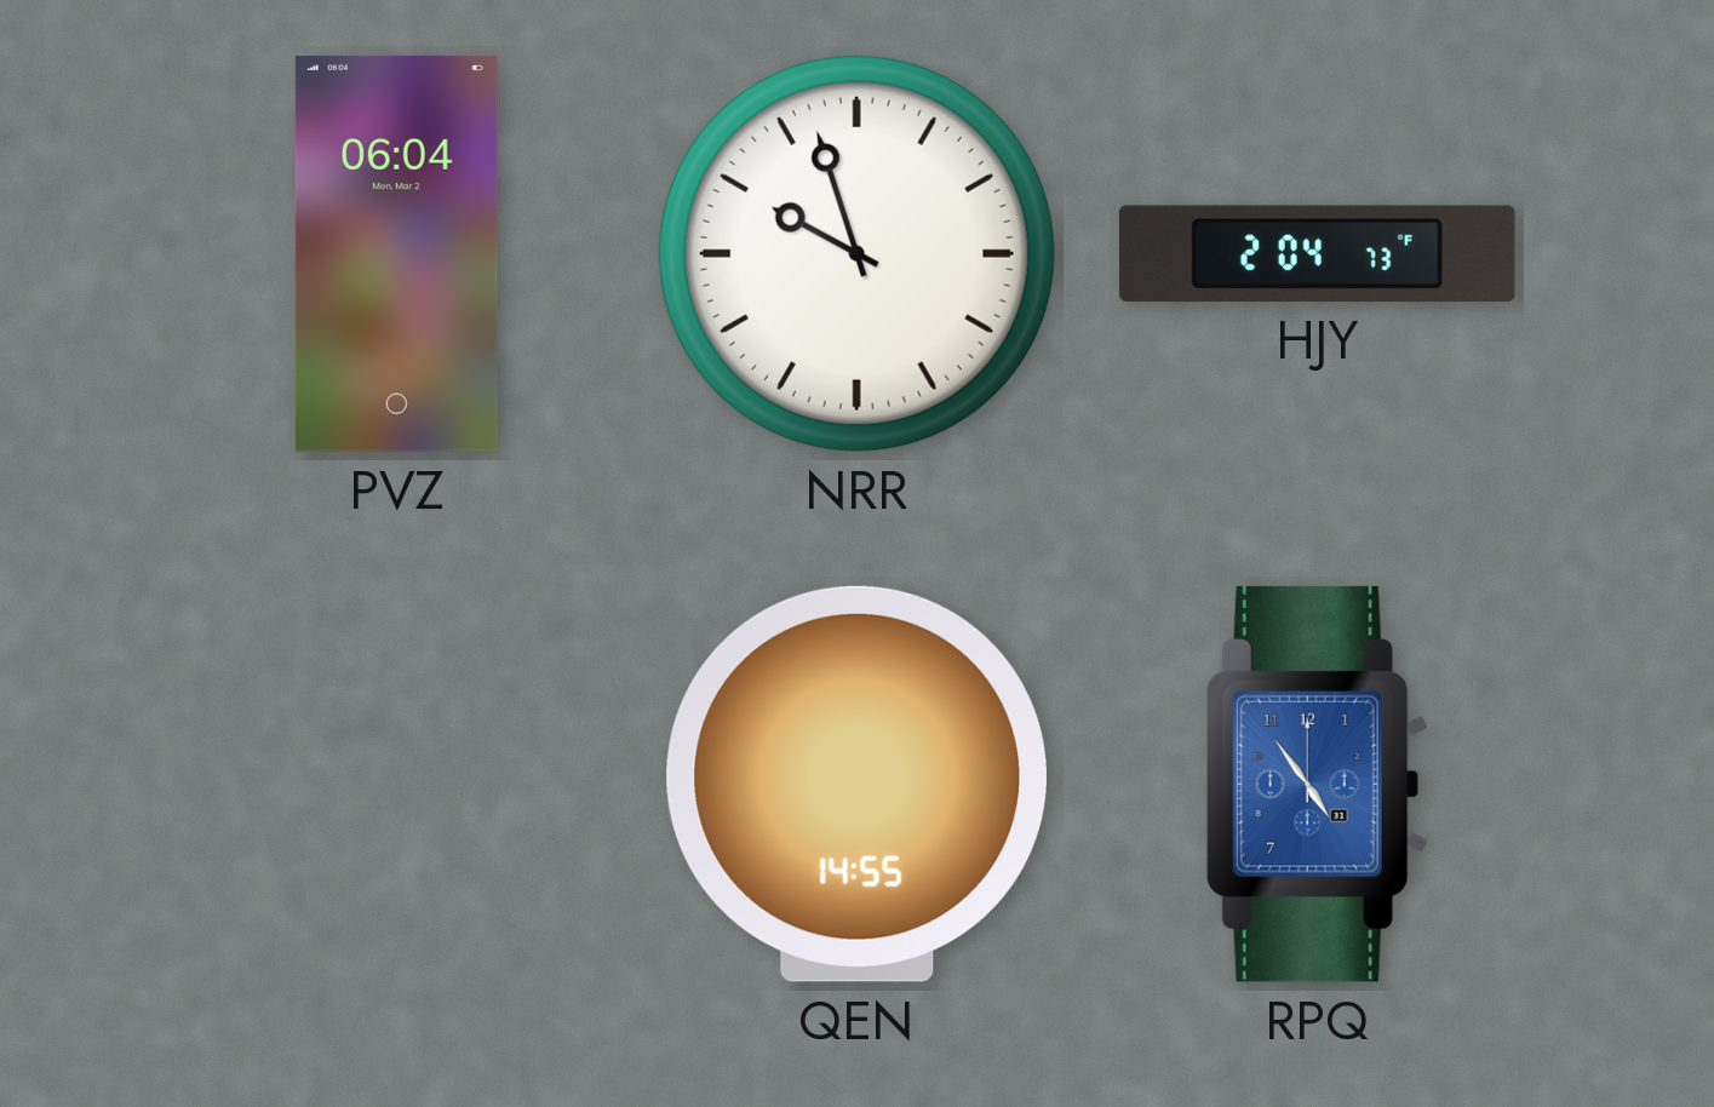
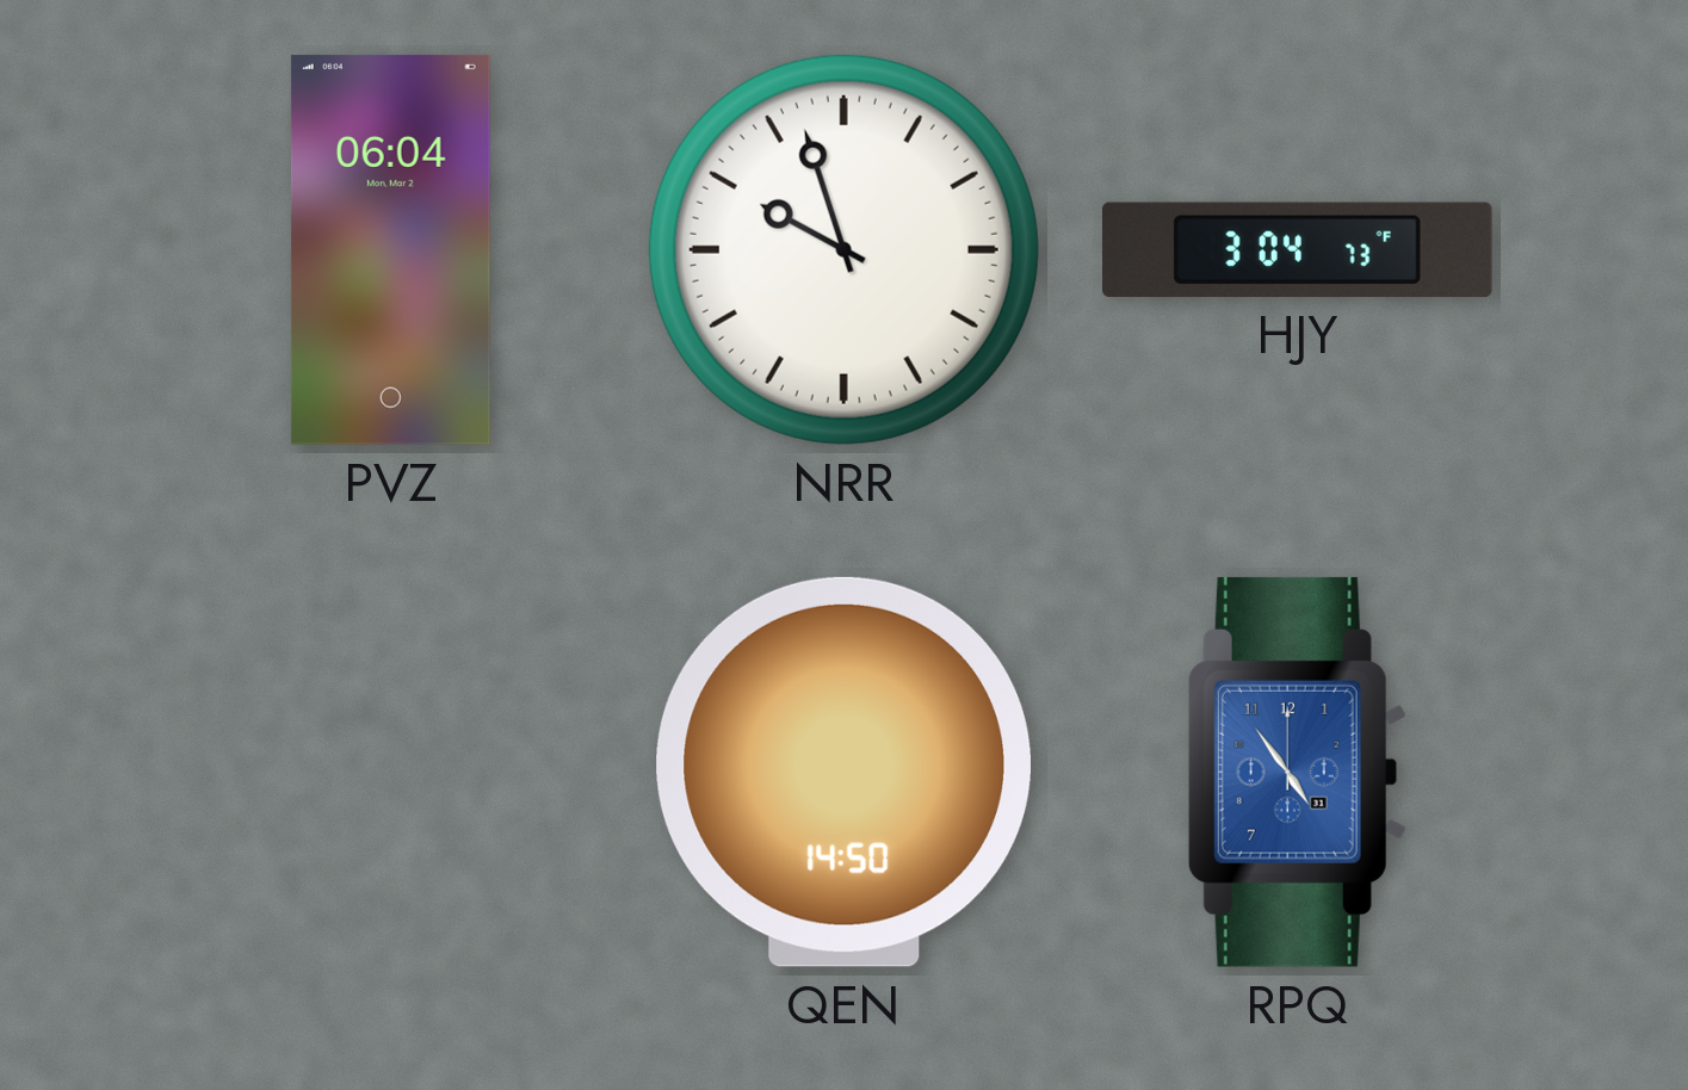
HJY: 2:04 -> 3:04
QEN: 14:55 -> 14:50
